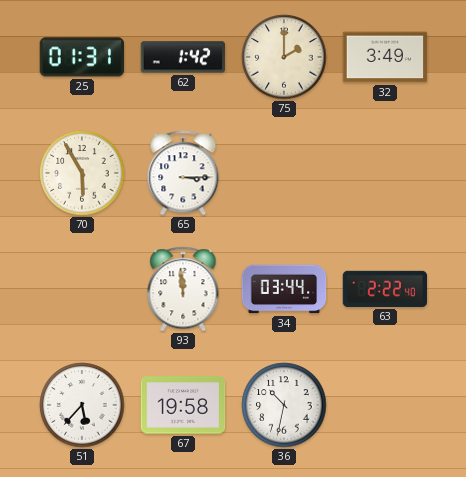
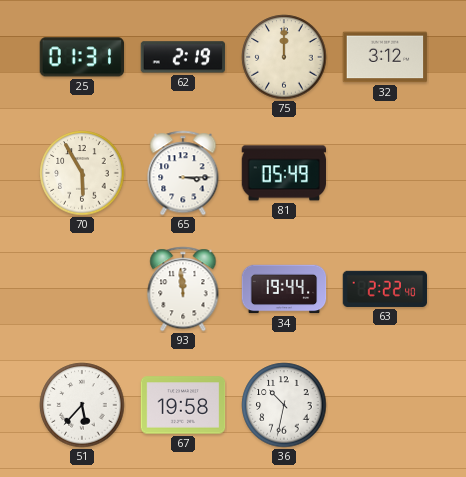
62: 1:42 -> 2:19
75: 2:00 -> 12:00
32: 3:49 -> 3:12
81: none -> 05:49
34: 03:44 -> 19:44
